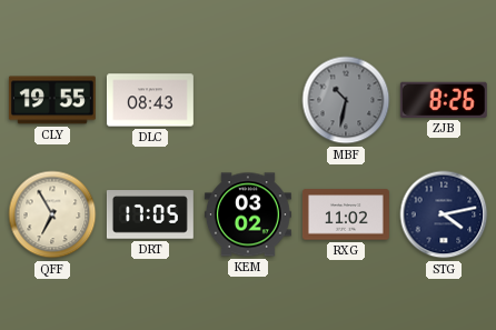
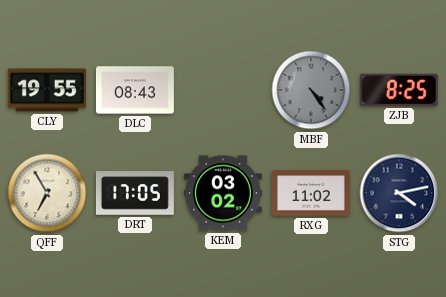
MBF: 10:32 -> 4:24
ZJB: 8:26 -> 8:25
